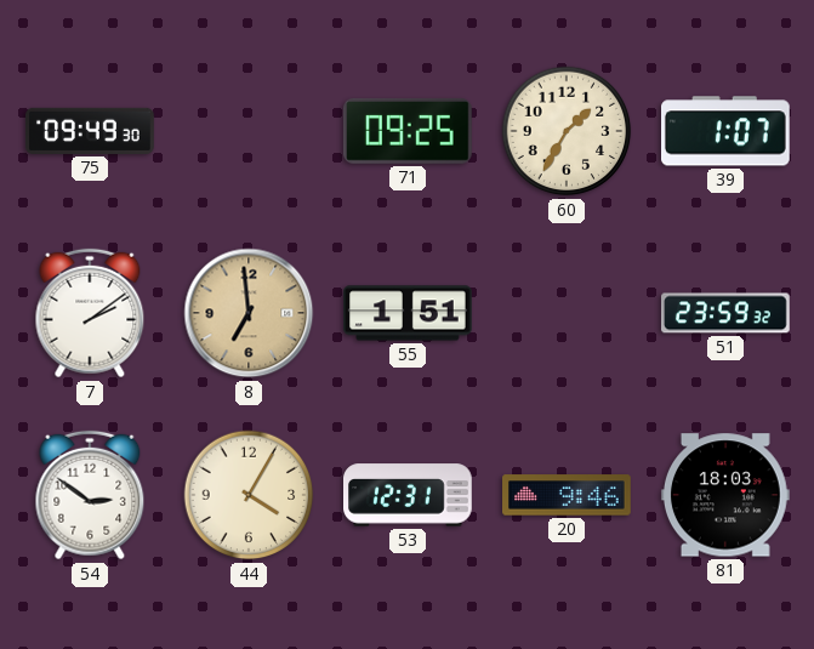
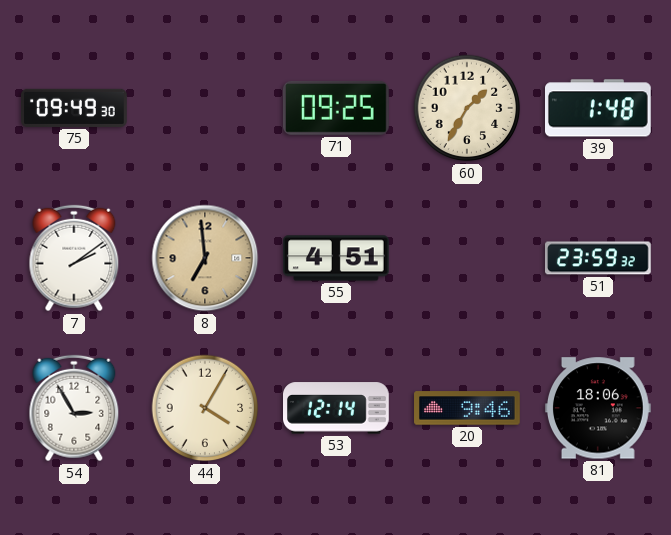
39: 1:07 -> 1:48
55: 1:51 -> 4:51
54: 2:51 -> 2:55
53: 12:31 -> 12:14
81: 18:03 -> 18:06
